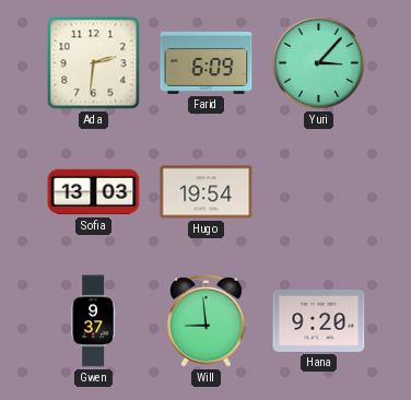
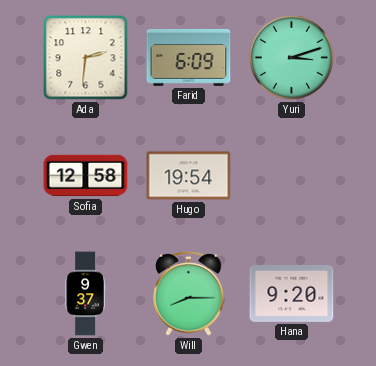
Yuri: 3:07 -> 3:12
Sofia: 13:03 -> 12:58
Will: 8:59 -> 8:15
